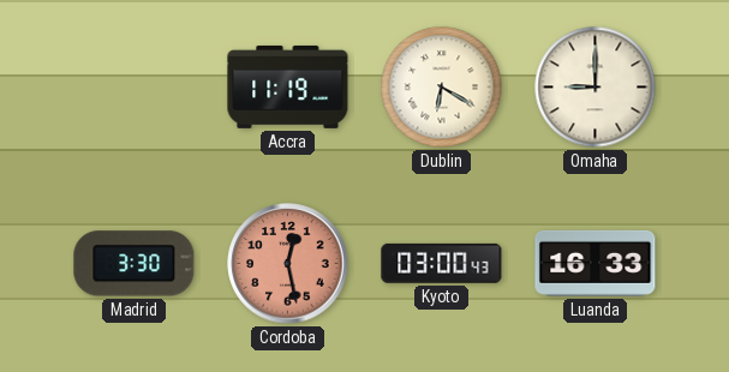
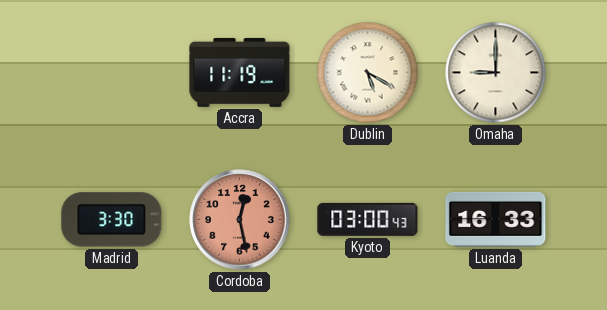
Dublin: 6:20 -> 5:20
